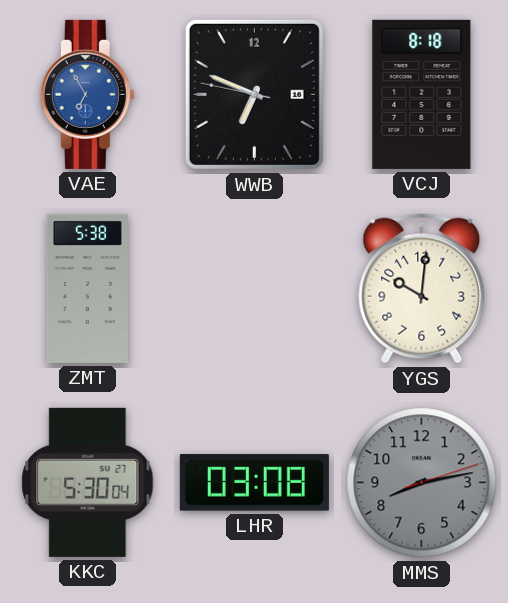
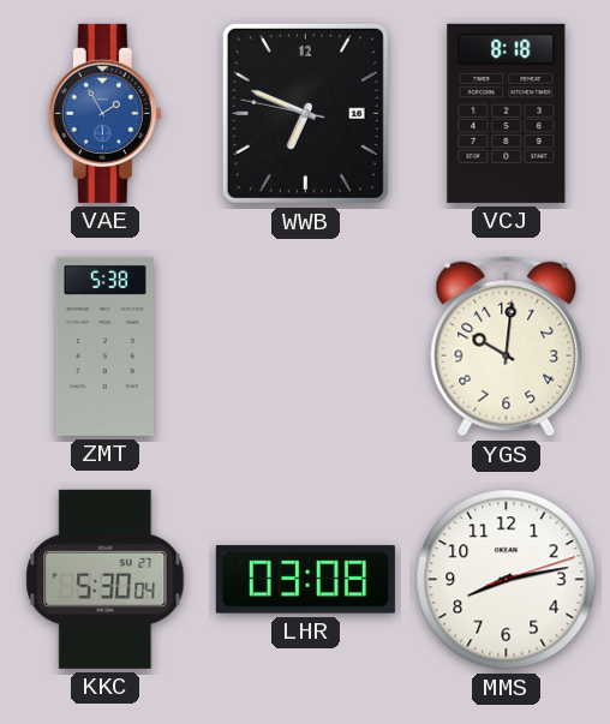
VAE: 6:55 -> 1:55
MMS dial: grey -> white
